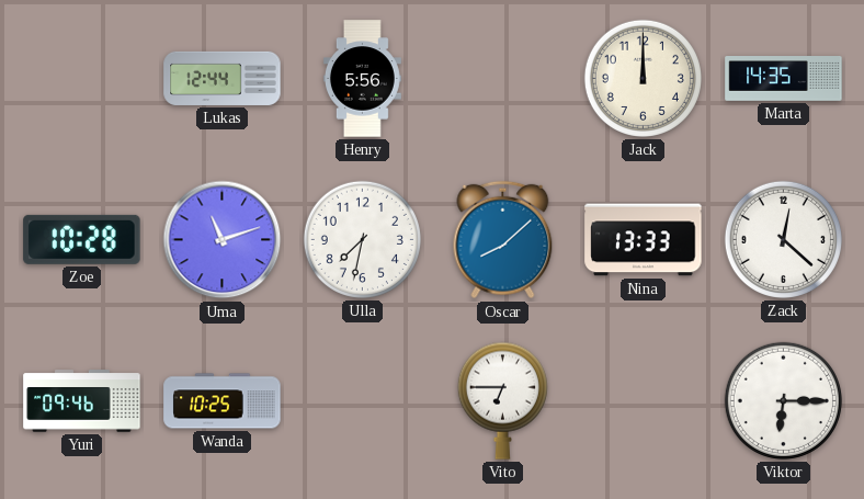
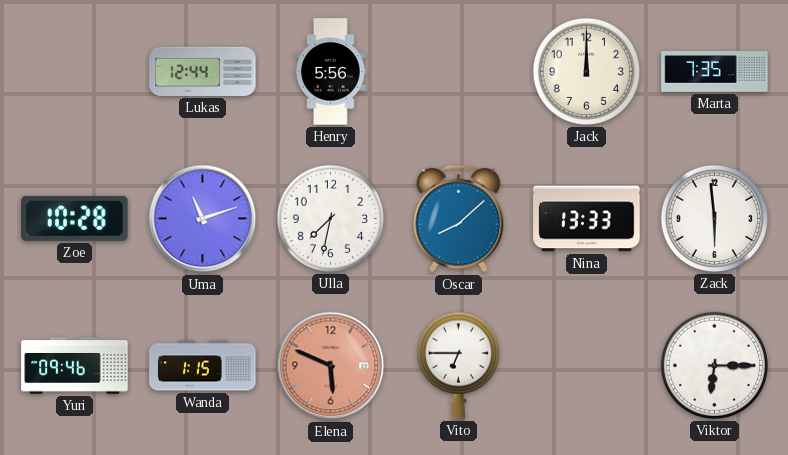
Marta: 14:35 -> 7:35
Zack: 12:22 -> 5:59
Wanda: 10:25 -> 1:15
Elena: none -> 5:49
